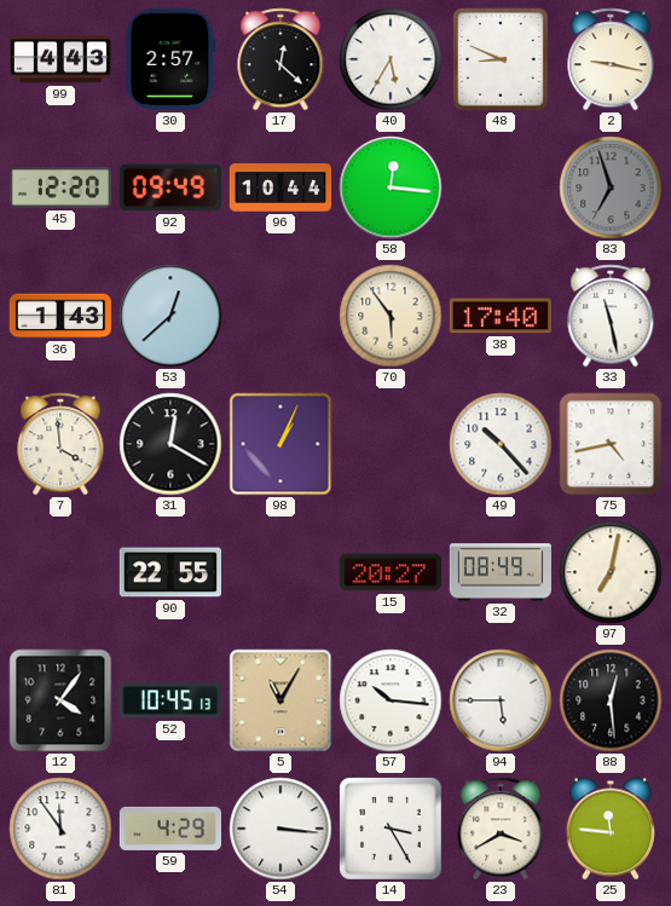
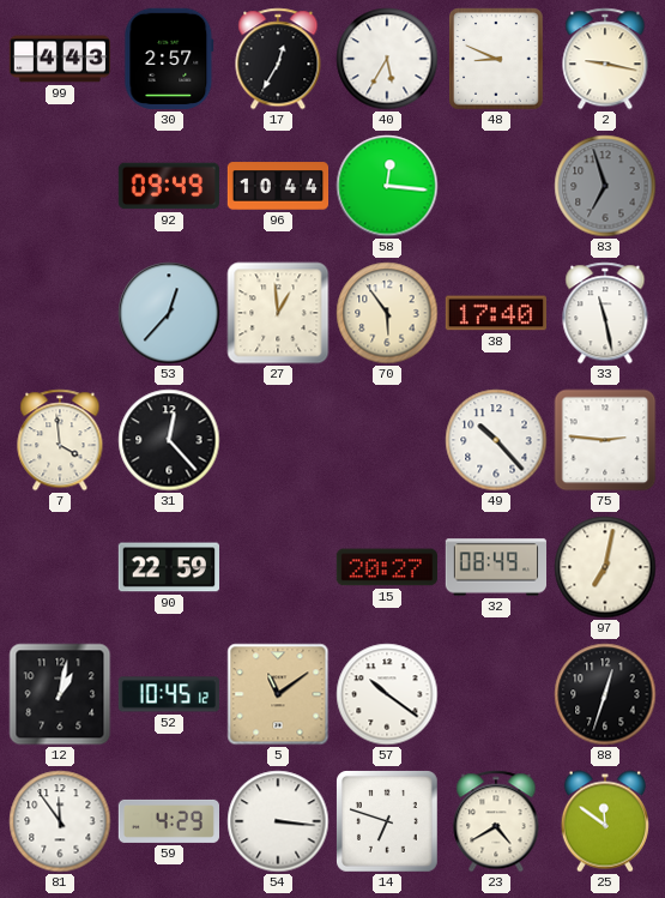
17: 12:22 -> 12:35
45: 12:20 -> none
36: 1:43 -> none
53: 12:38 -> 12:37
27: none -> 12:59
31: 12:20 -> 12:23
98: 1:04 -> none
75: 4:43 -> 2:46
90: 22:55 -> 22:59
12: 4:06 -> 1:02
52: 10:45:13 -> 10:45:12
5: 11:05 -> 11:09
57: 10:16 -> 10:21
94: 5:45 -> none
88: 12:29 -> 12:33
14: 3:25 -> 6:48
23: 3:40 -> 4:40
25: 11:46 -> 11:51
